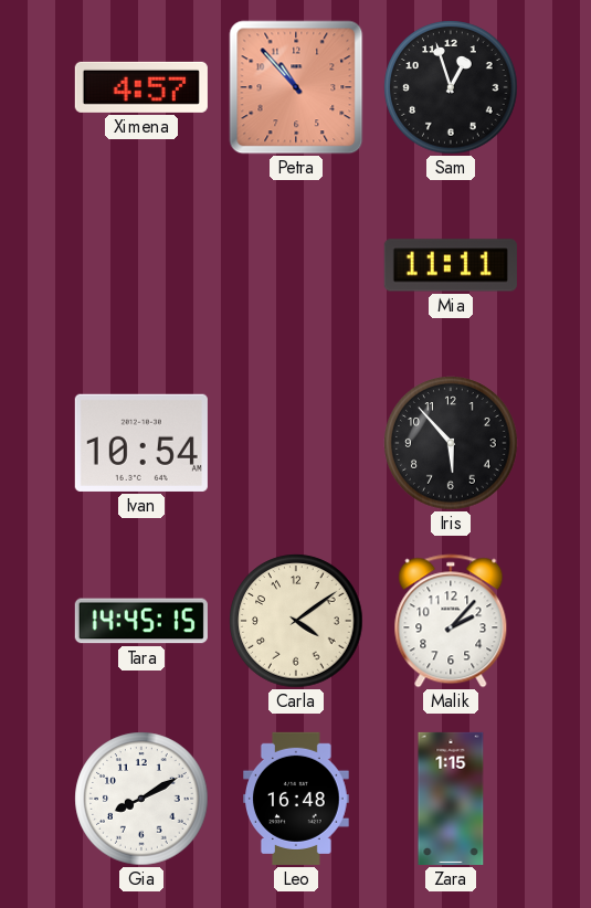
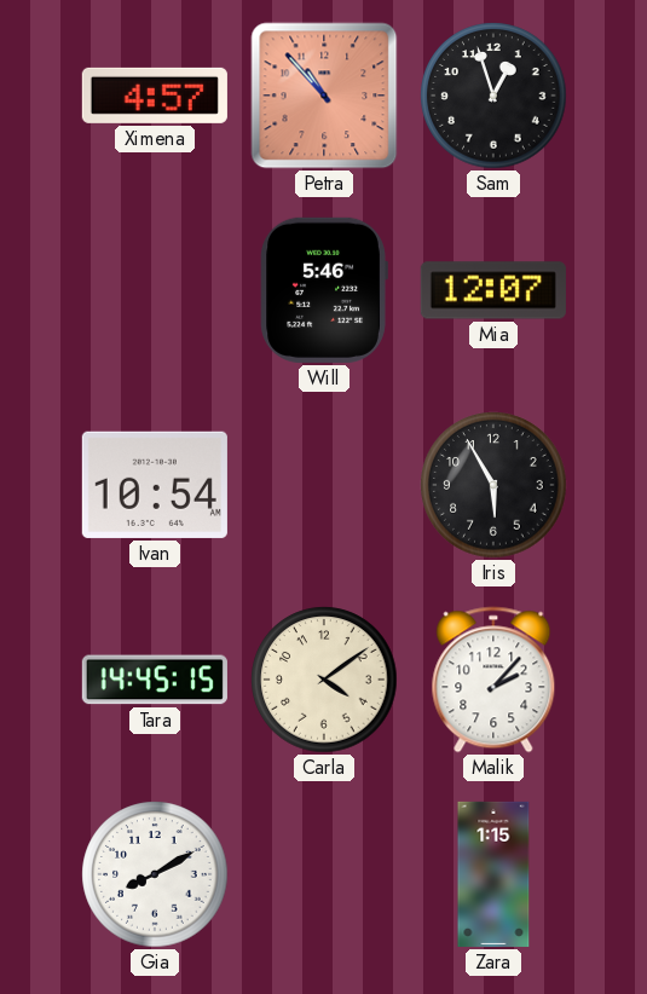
Will: none -> 5:46
Mia: 11:11 -> 12:07
Iris: 5:53 -> 5:55
Leo: 16:48 -> none
